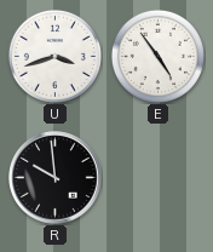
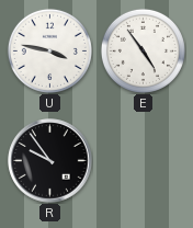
U: 3:42 -> 3:47
R: 9:59 -> 9:54
